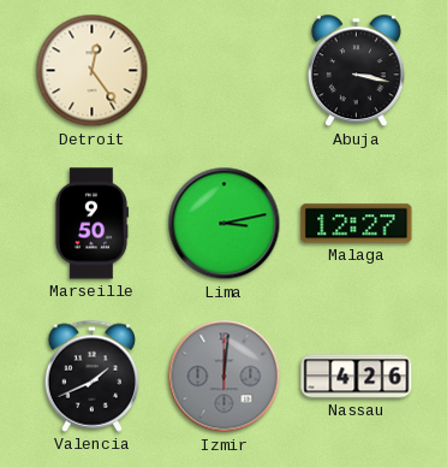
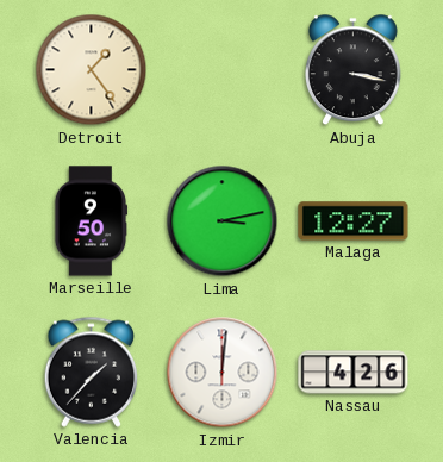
Detroit: 12:24 -> 1:24
Valencia: 1:41 -> 1:37
Izmir dial: grey -> white
